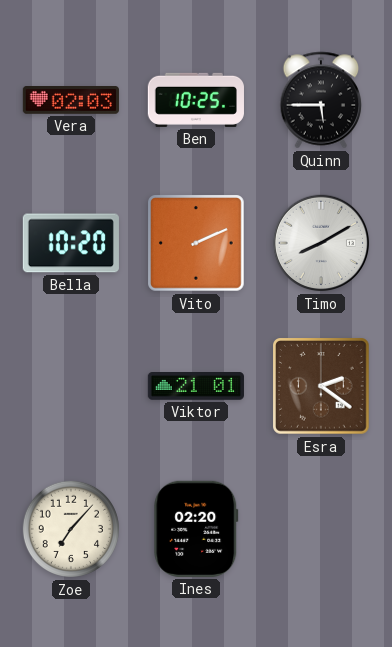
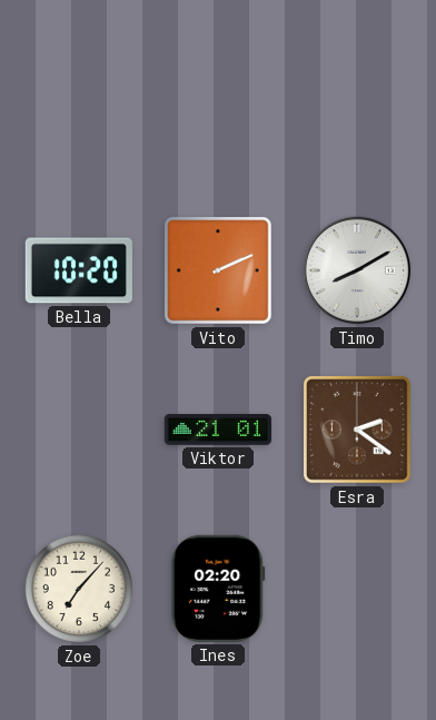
Vera: 02:03 -> none
Ben: 10:25 -> none
Quinn: 5:45 -> none
